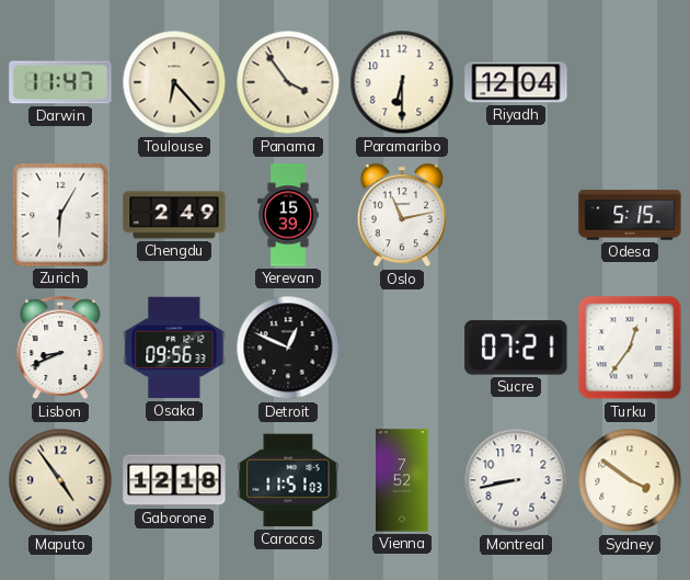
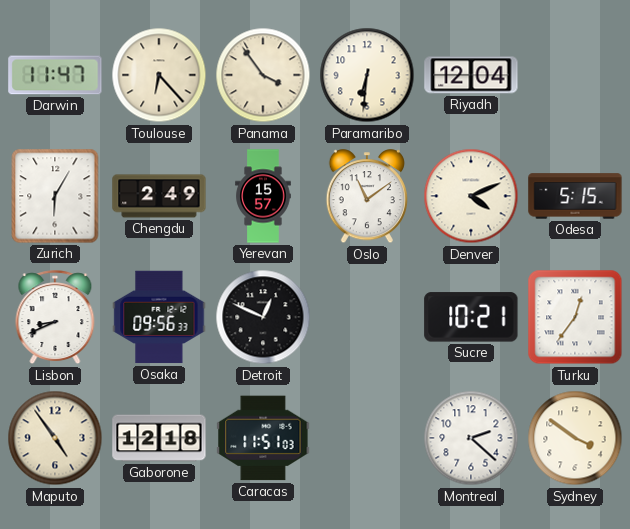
Paramaribo: 6:30 -> 6:31
Yerevan: 15:39 -> 15:57
Oslo: 11:13 -> 11:09
Denver: none -> 4:11
Sucre: 07:21 -> 10:21
Vienna: 7:52 -> none
Montreal: 8:43 -> 2:22
